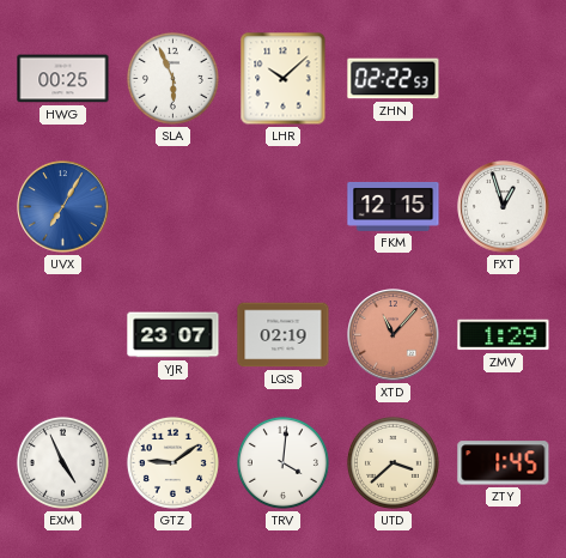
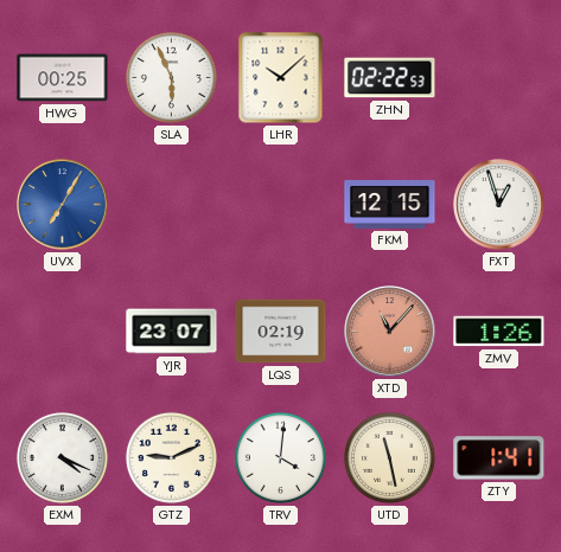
ZMV: 1:29 -> 1:26
EXM: 4:56 -> 4:19
GTZ: 9:09 -> 9:11
UTD: 3:38 -> 11:28
ZTY: 1:45 -> 1:41
